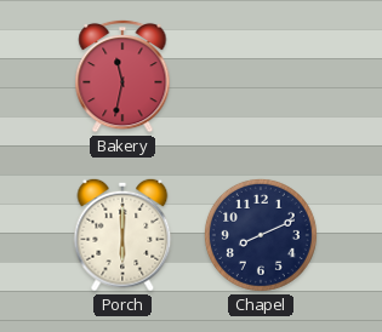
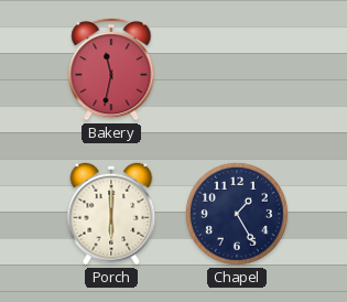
Chapel: 8:11 -> 1:25
